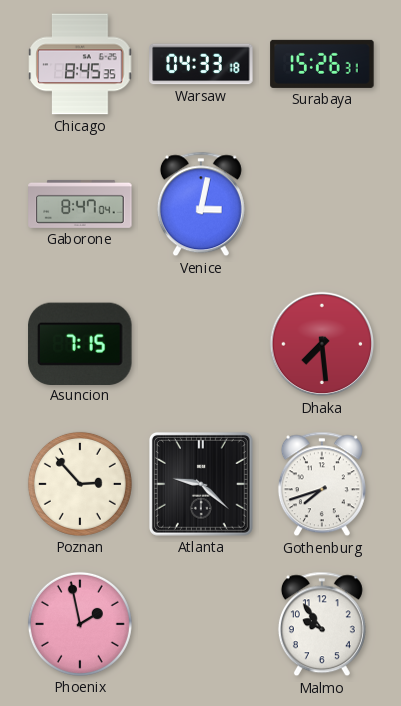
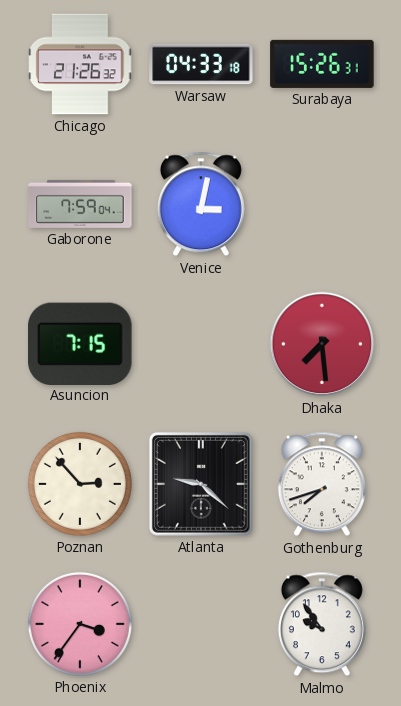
Chicago: 8:45 -> 21:26
Gaborone: 8:47 -> 7:59
Phoenix: 1:58 -> 3:36
